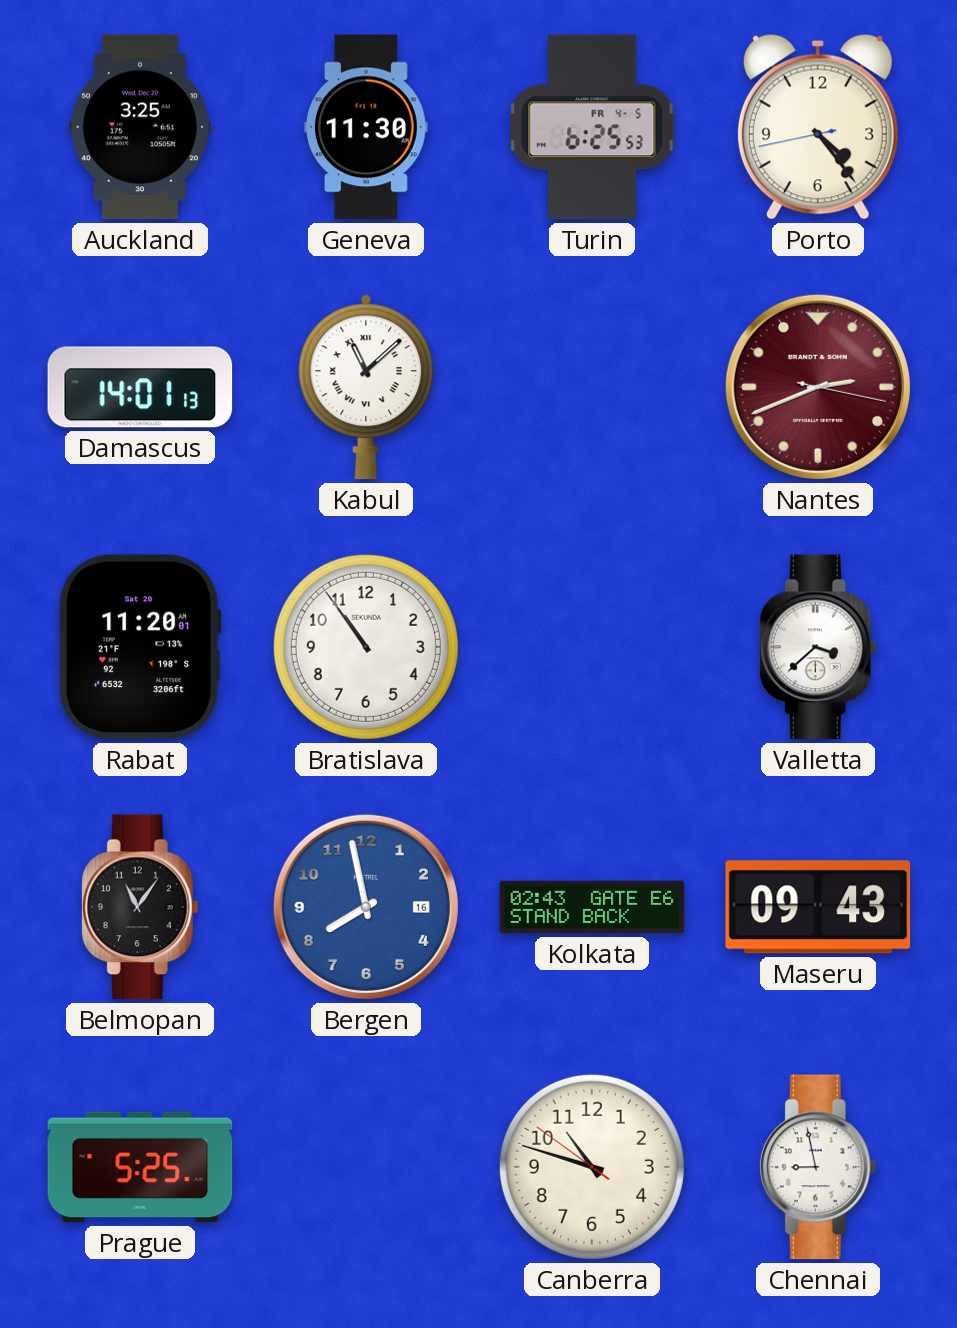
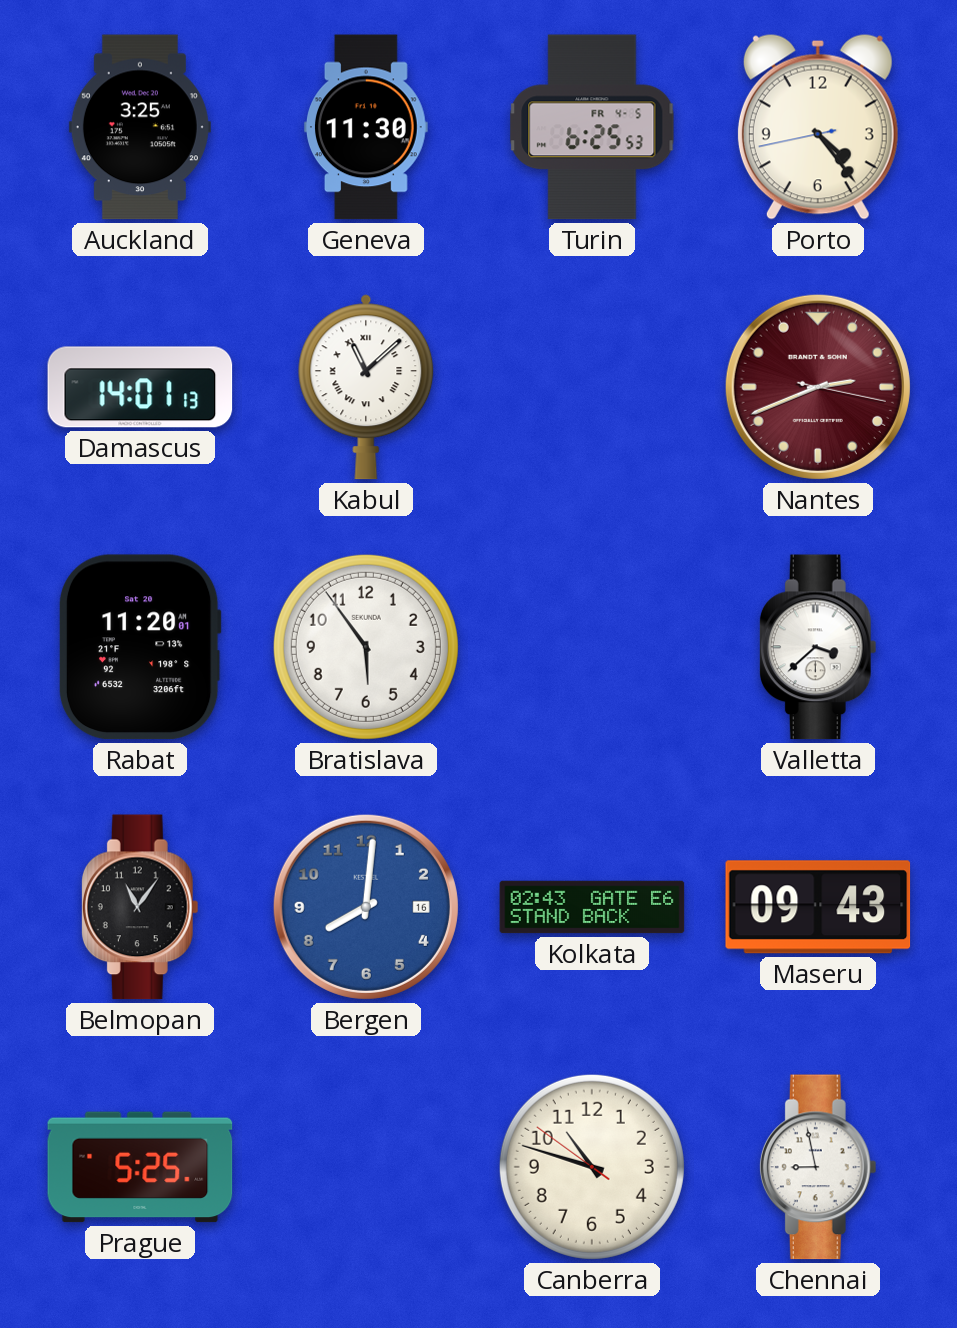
Bratislava: 10:54 -> 5:54
Bergen: 7:58 -> 8:01
